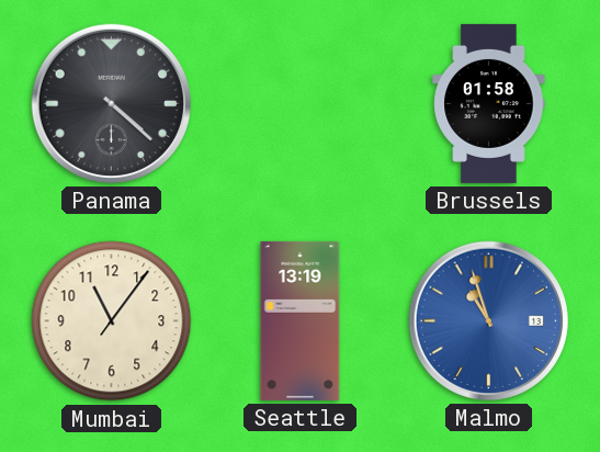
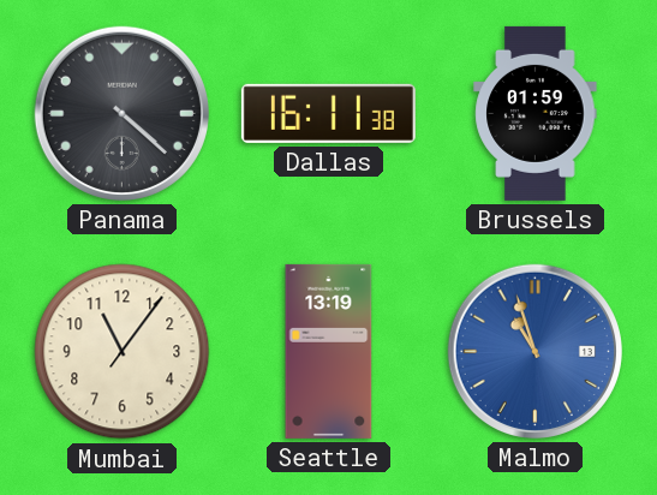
Dallas: none -> 16:11
Brussels: 01:58 -> 01:59
